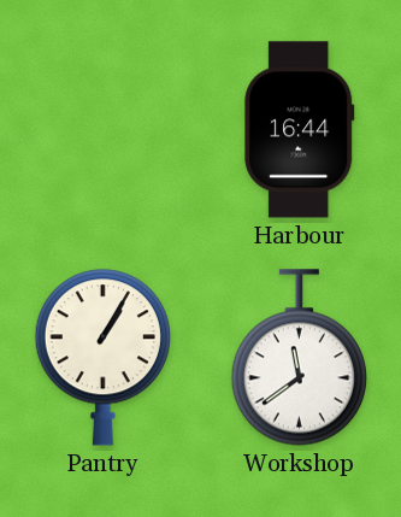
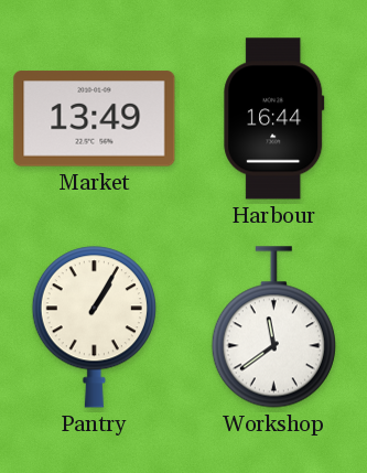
Market: none -> 13:49
